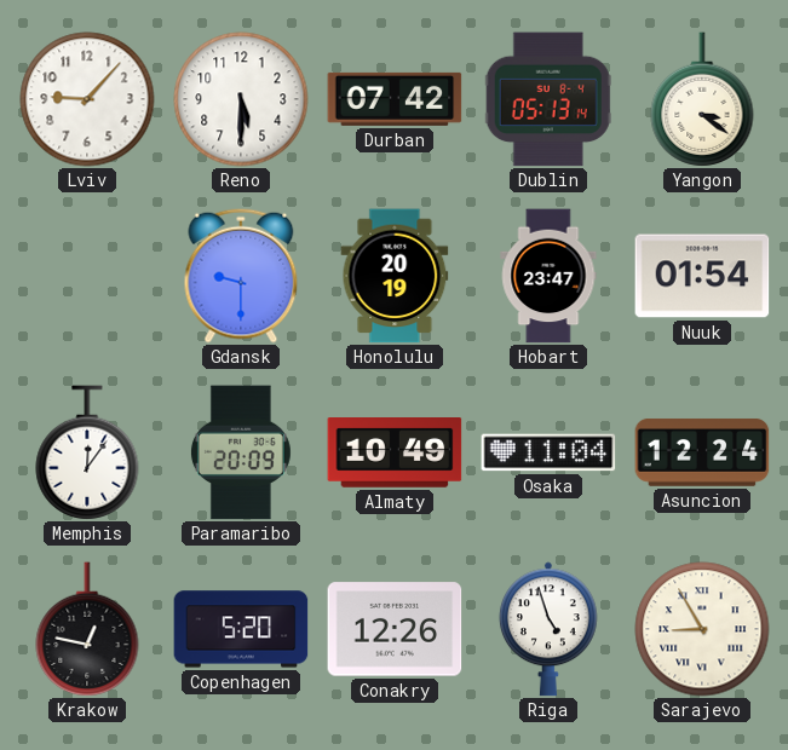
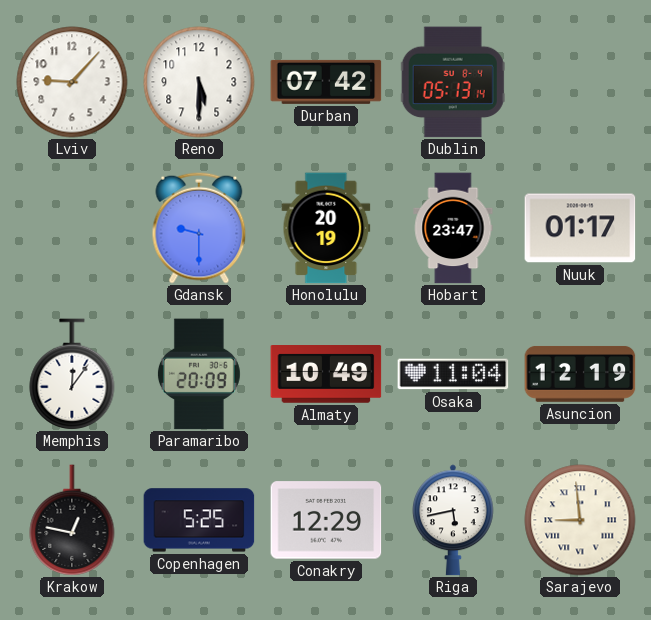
Yangon: 3:21 -> none
Nuuk: 01:54 -> 01:17
Asuncion: 12:24 -> 12:19
Copenhagen: 5:20 -> 5:25
Conakry: 12:26 -> 12:29
Riga: 4:57 -> 5:43
Sarajevo: 8:55 -> 8:59
